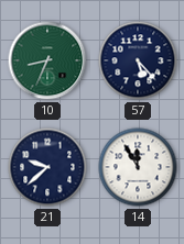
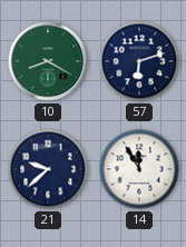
10: 8:34 -> 8:20
57: 5:23 -> 6:12
